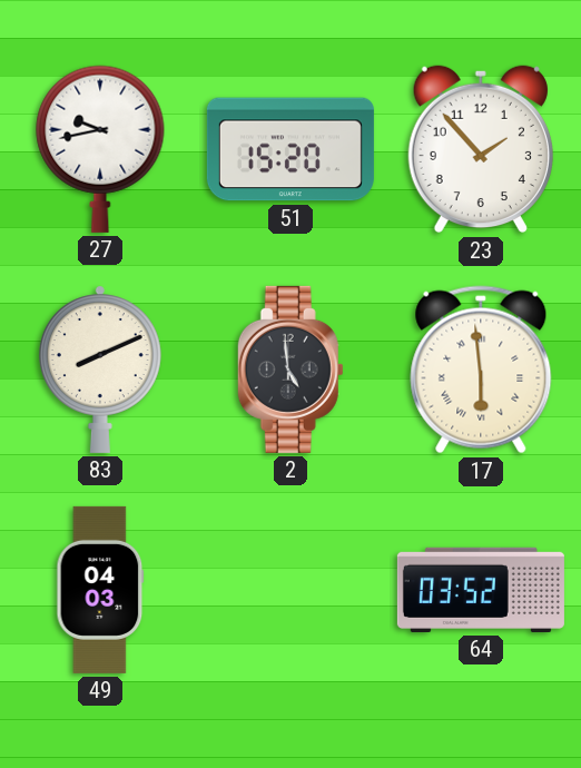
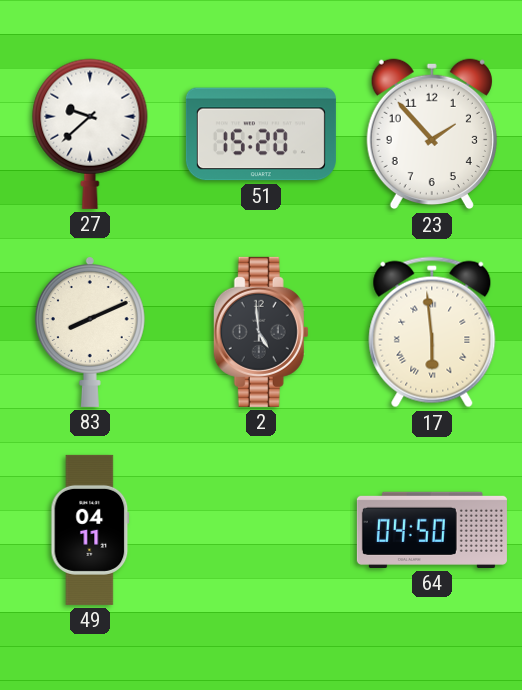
27: 9:43 -> 9:38
49: 04:03 -> 04:11
64: 03:52 -> 04:50
